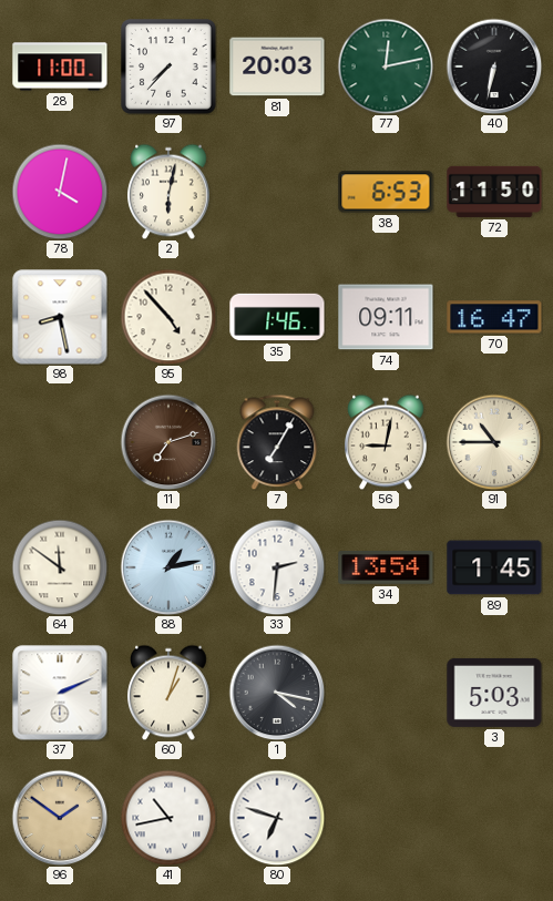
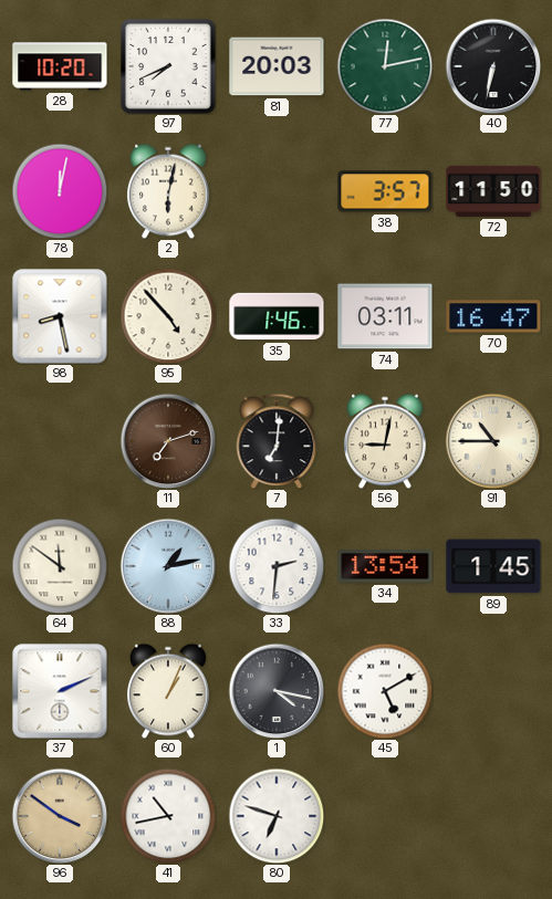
28: 11:00 -> 10:20
97: 7:37 -> 7:41
78: 4:02 -> 12:02
38: 6:53 -> 3:57
74: 09:11 -> 03:11
7: 7:05 -> 7:01
60: 1:03 -> 1:04
45: none -> 5:10
3: 5:03 -> none
96: 1:51 -> 3:51
